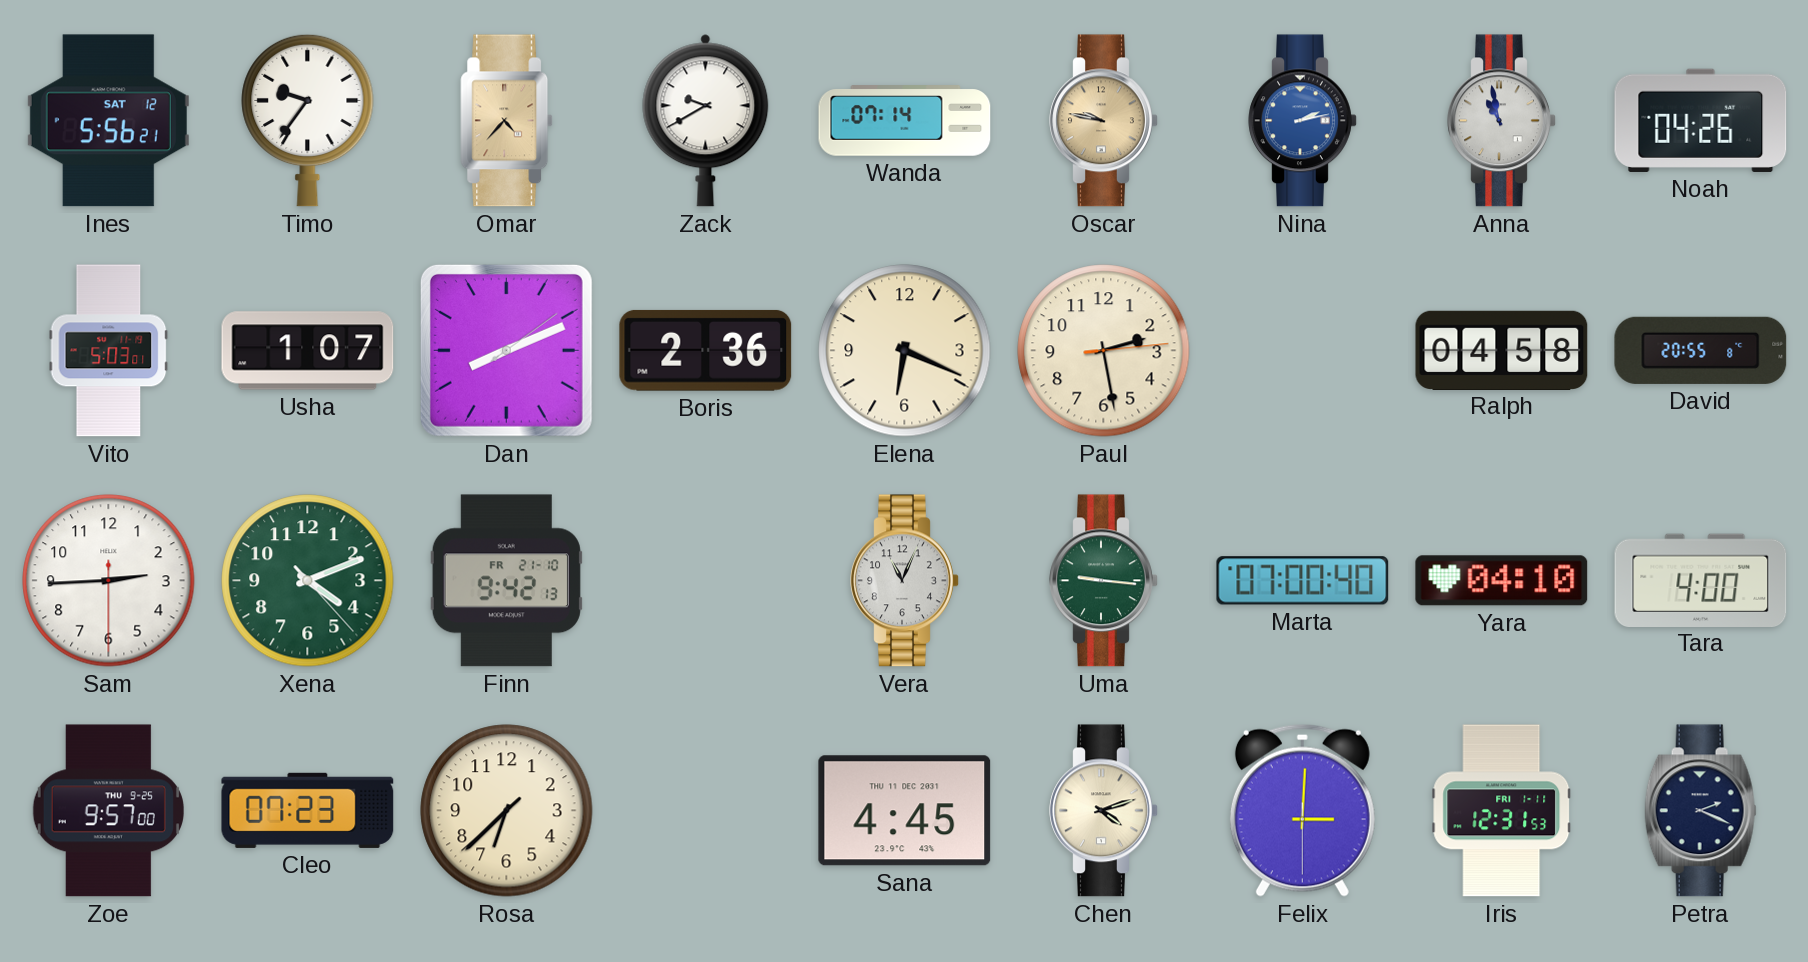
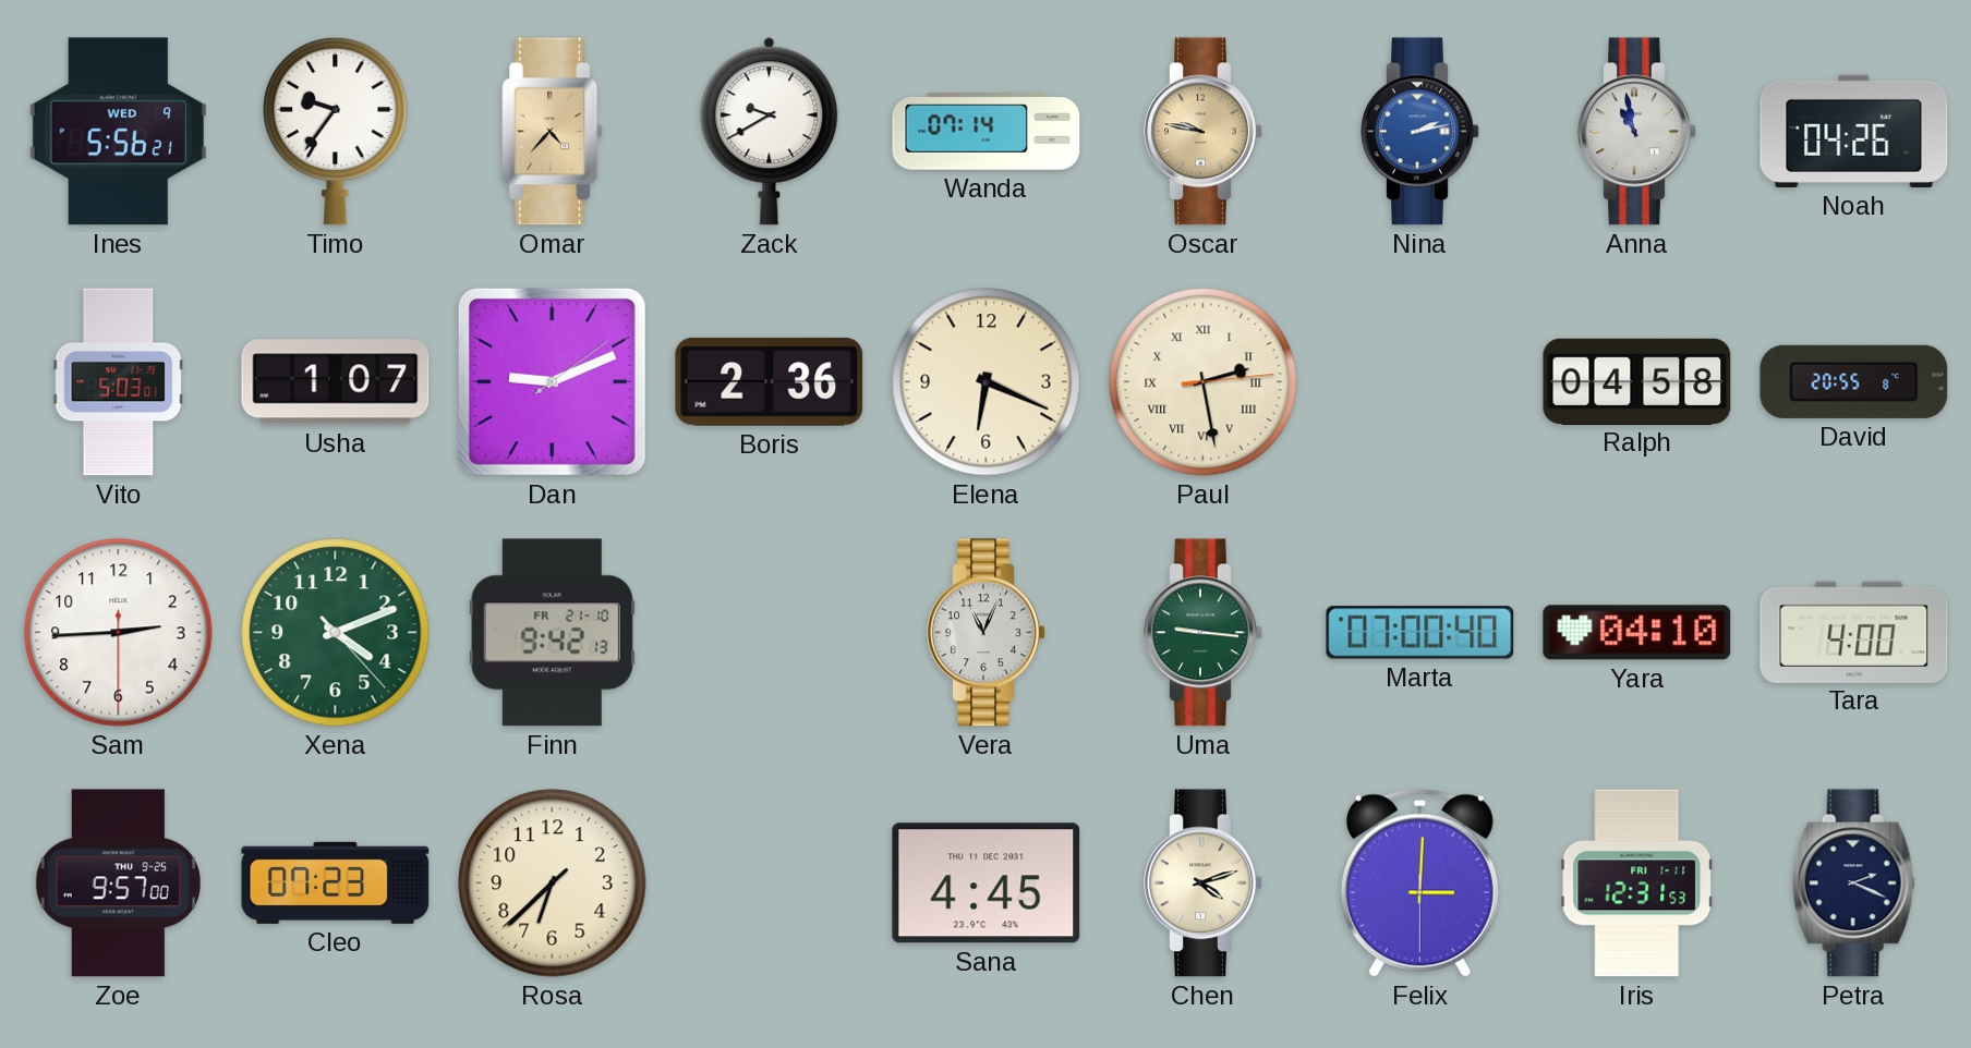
Ines date: SAT 12 -> WED 9
Dan: 8:11 -> 9:11
Paul numerals: Arabic -> Roman
